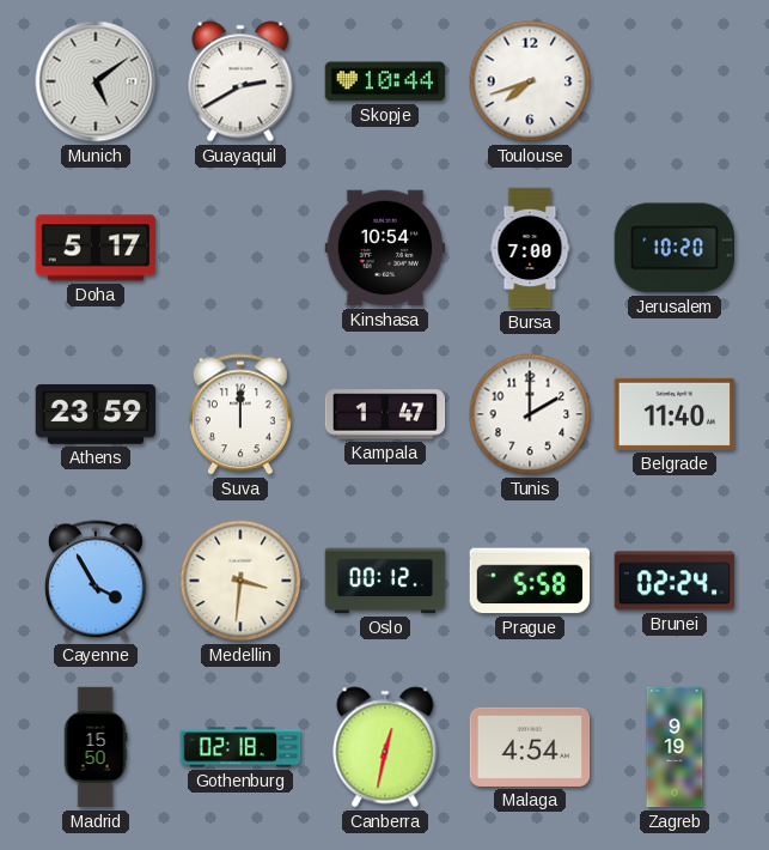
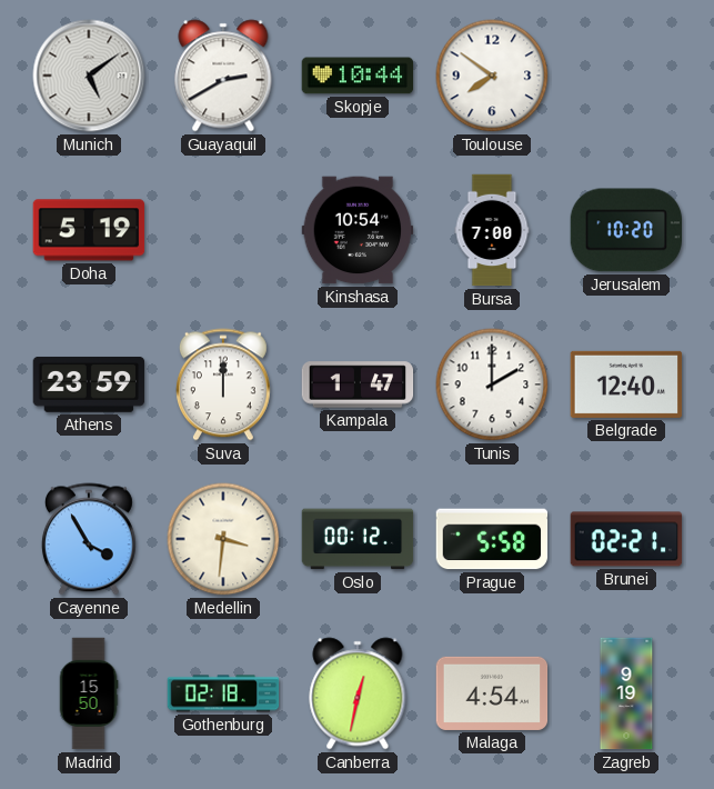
Toulouse: 7:42 -> 7:51
Doha: 5:17 -> 5:19
Belgrade: 11:40 -> 12:40
Brunei: 02:24 -> 02:21
